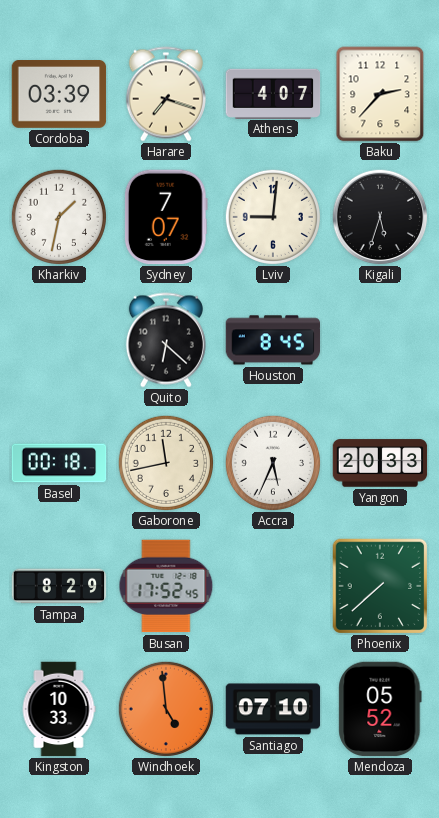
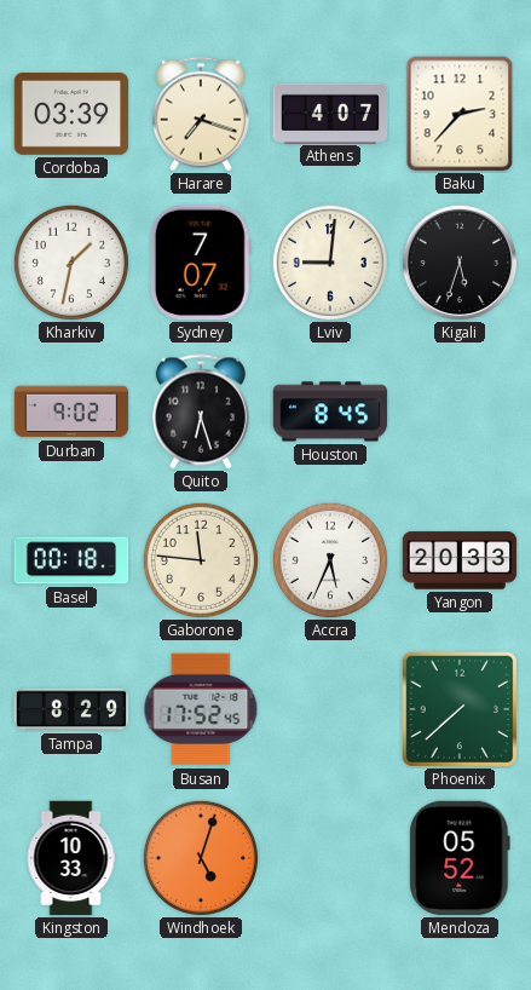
Durban: none -> 9:02
Quito: 6:22 -> 6:27
Gaborone: 11:43 -> 11:46
Windhoek: 4:59 -> 5:03
Santiago: 07:10 -> none
